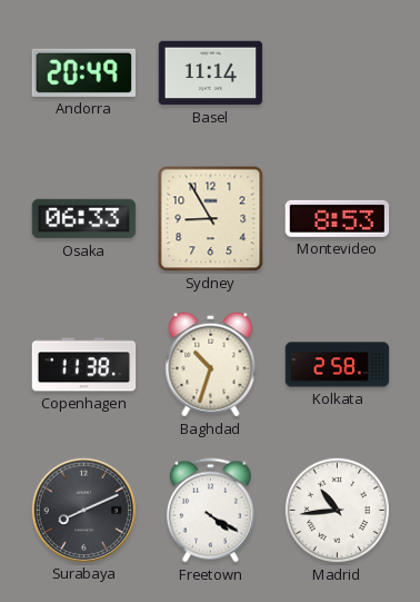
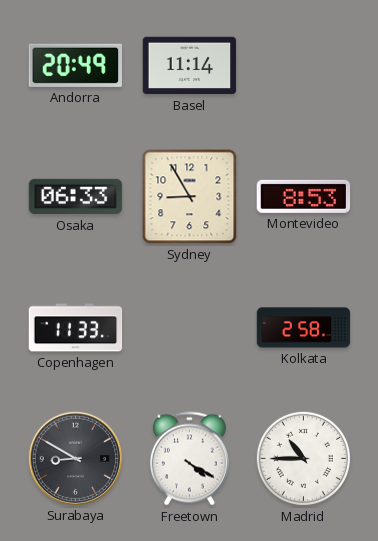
Copenhagen: 11:38 -> 11:33
Baghdad: 10:33 -> none
Surabaya: 8:11 -> 8:50
Madrid: 10:44 -> 10:45
